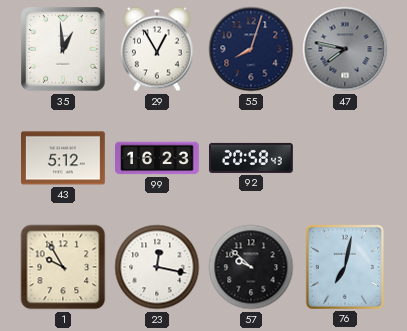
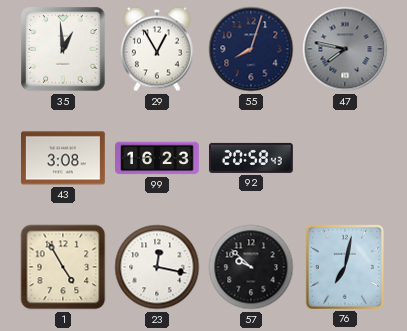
43: 5:12 -> 3:08
1: 9:55 -> 4:55
